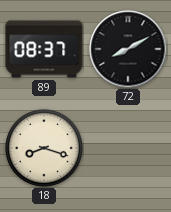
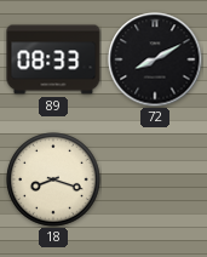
89: 08:37 -> 08:33
